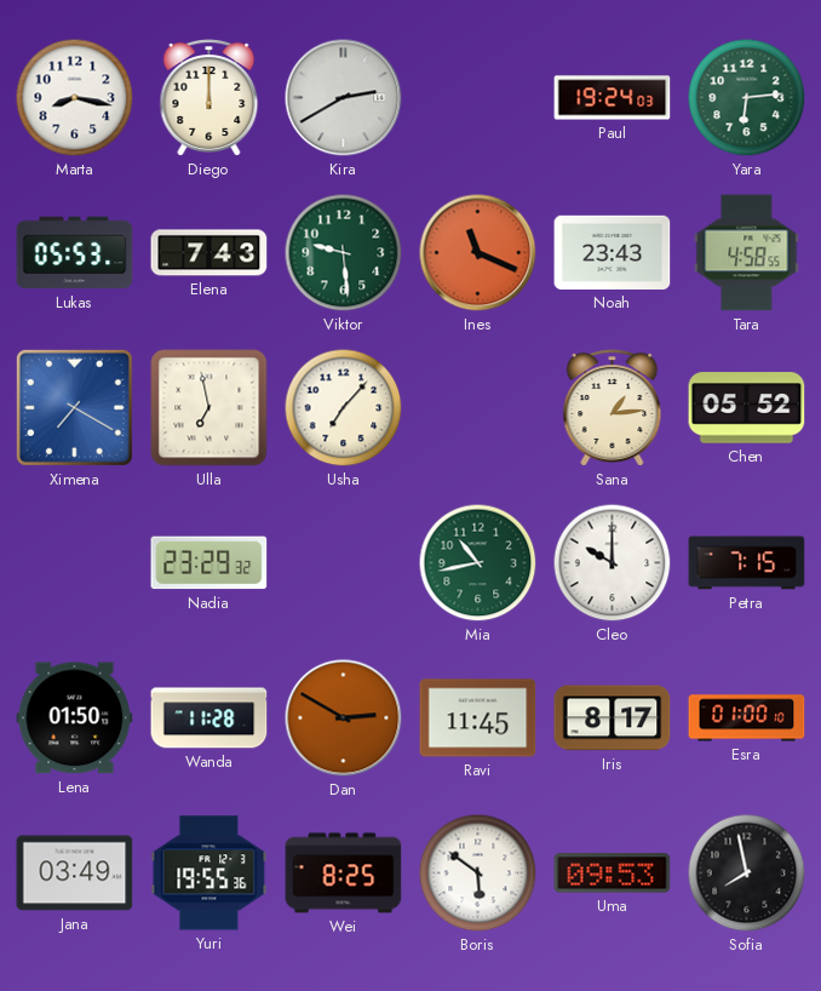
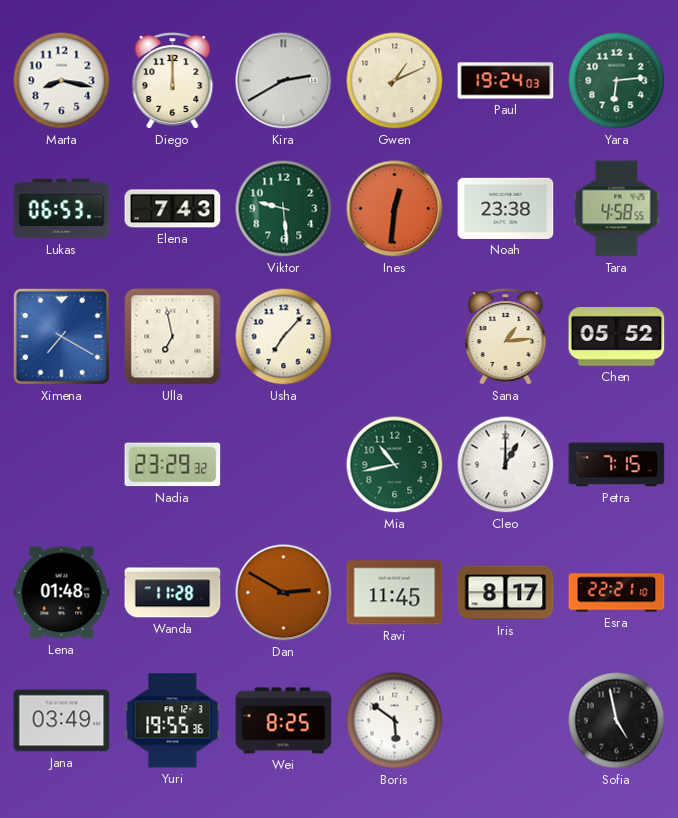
Gwen: none -> 1:11
Lukas: 05:53 -> 06:53
Ines: 11:19 -> 12:31
Noah: 23:43 -> 23:38
Cleo: 10:00 -> 1:00
Lena: 01:50 -> 01:48
Esra: 01:00 -> 22:21
Uma: 09:53 -> none
Sofia: 7:58 -> 4:58
